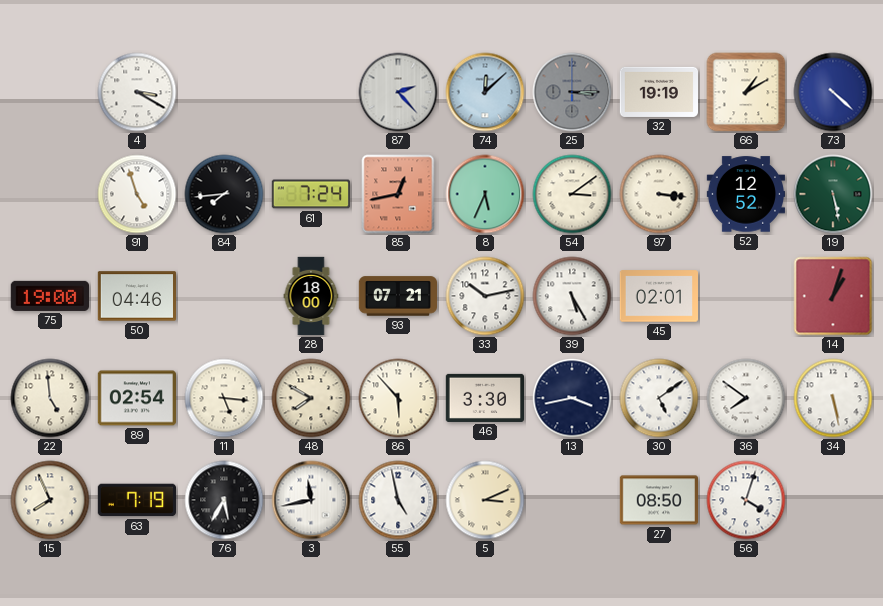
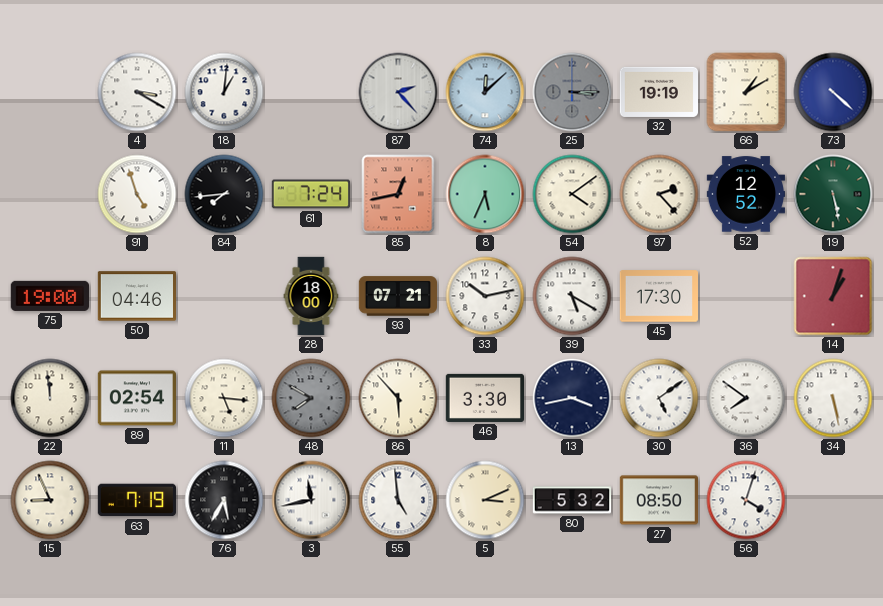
18: none -> 1:01
54: 3:09 -> 4:09
97: 3:16 -> 2:23
39: 5:25 -> 5:20
45: 02:01 -> 17:30
22: 4:59 -> 11:59
48 dial: cream -> grey
15: 7:56 -> 8:56
55: 4:58 -> 4:59
80: none -> 5:32
